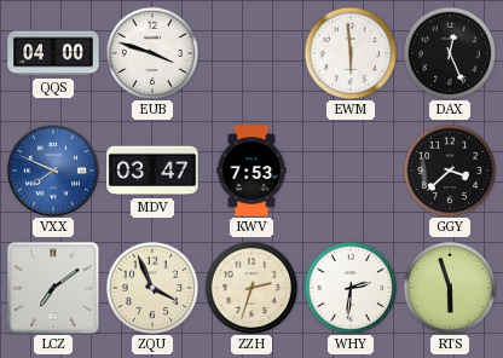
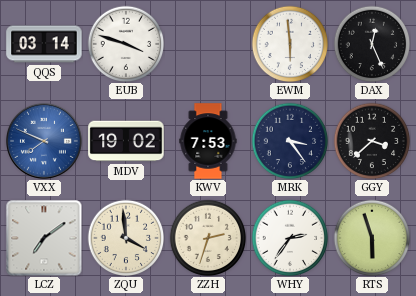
QQS: 04:00 -> 03:14
MDV: 03:47 -> 19:02
MRK: none -> 3:24
ZQU: 3:56 -> 3:59
WHY: 2:31 -> 2:36
